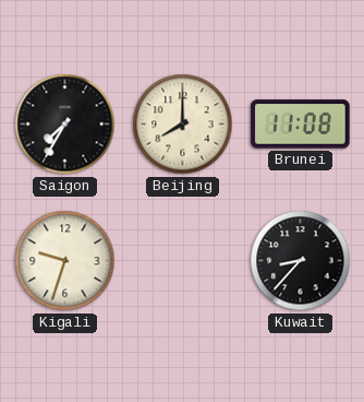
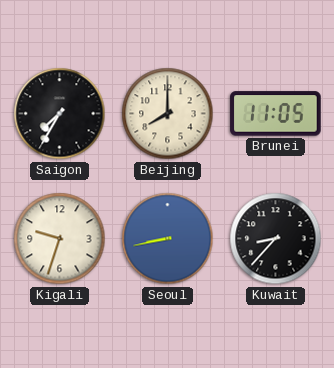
Brunei: 11:08 -> 11:05
Seoul: none -> 8:43
